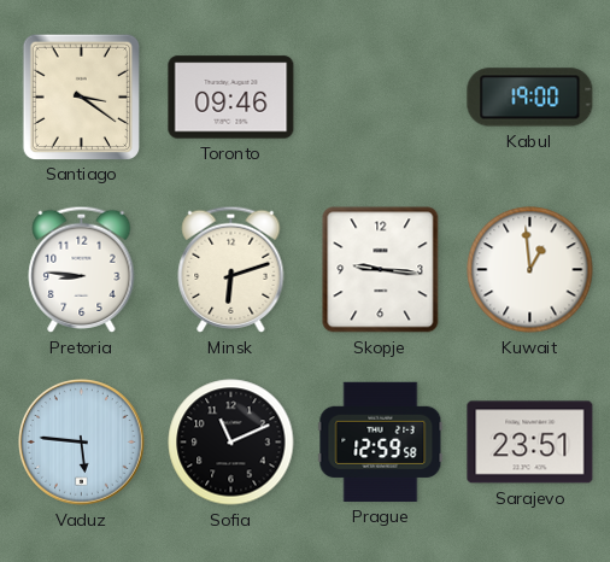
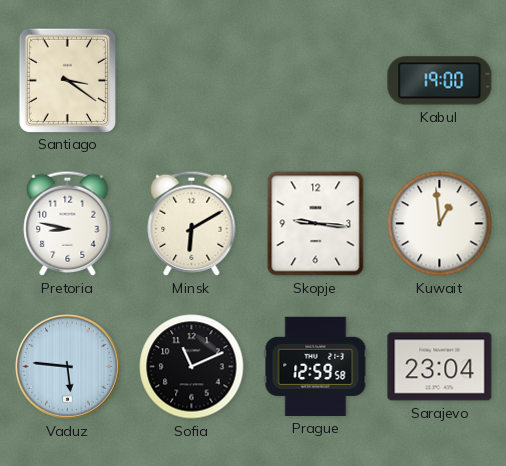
Toronto: 09:46 -> none
Pretoria: 8:46 -> 8:47
Minsk: 6:12 -> 6:10
Sarajevo: 23:51 -> 23:04
